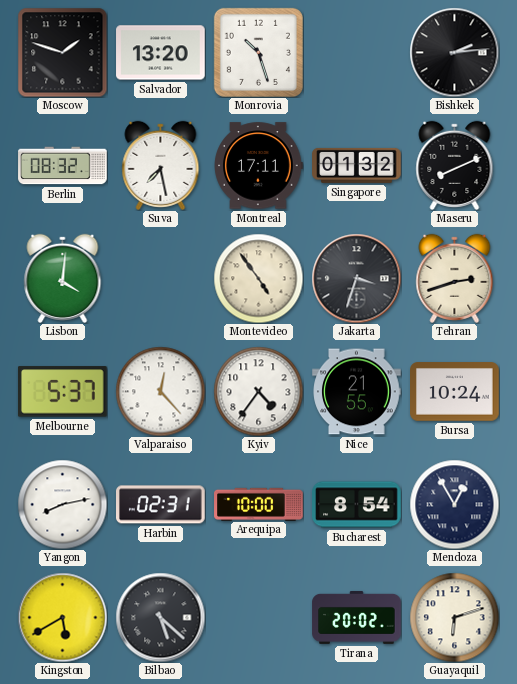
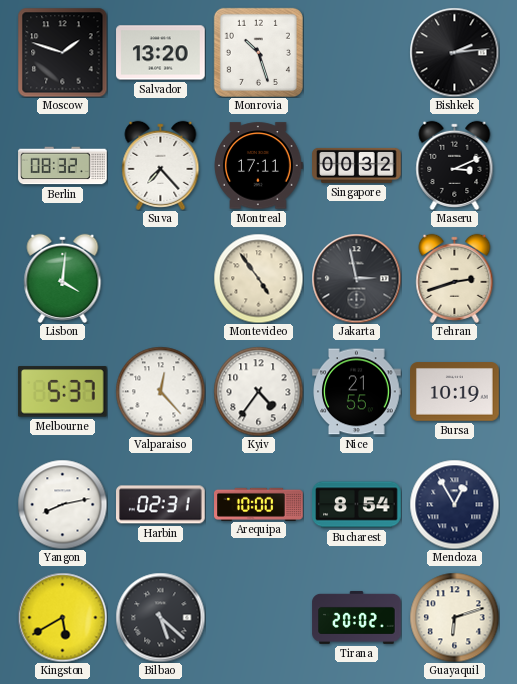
Suva: 7:28 -> 7:23
Singapore: 01:32 -> 00:32
Maseru: 8:11 -> 3:11
Jakarta: 3:33 -> 2:58
Bursa: 10:24 -> 10:19
